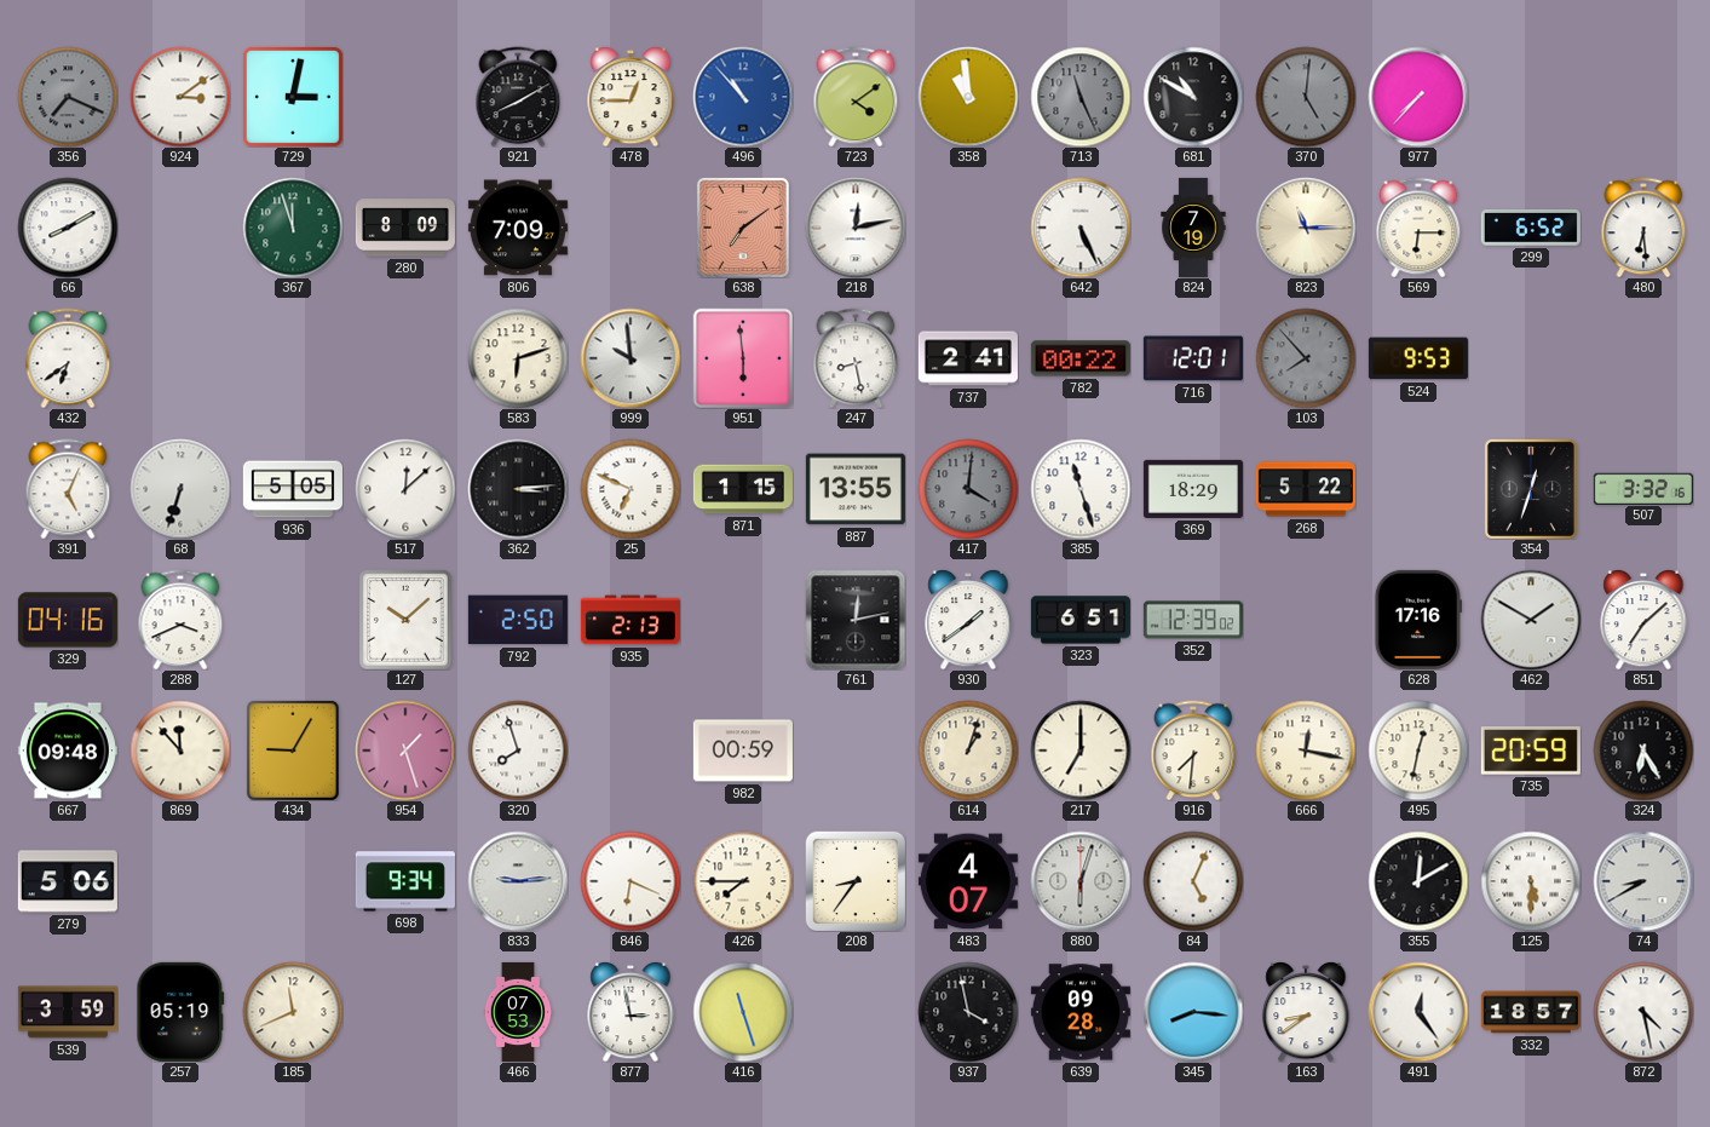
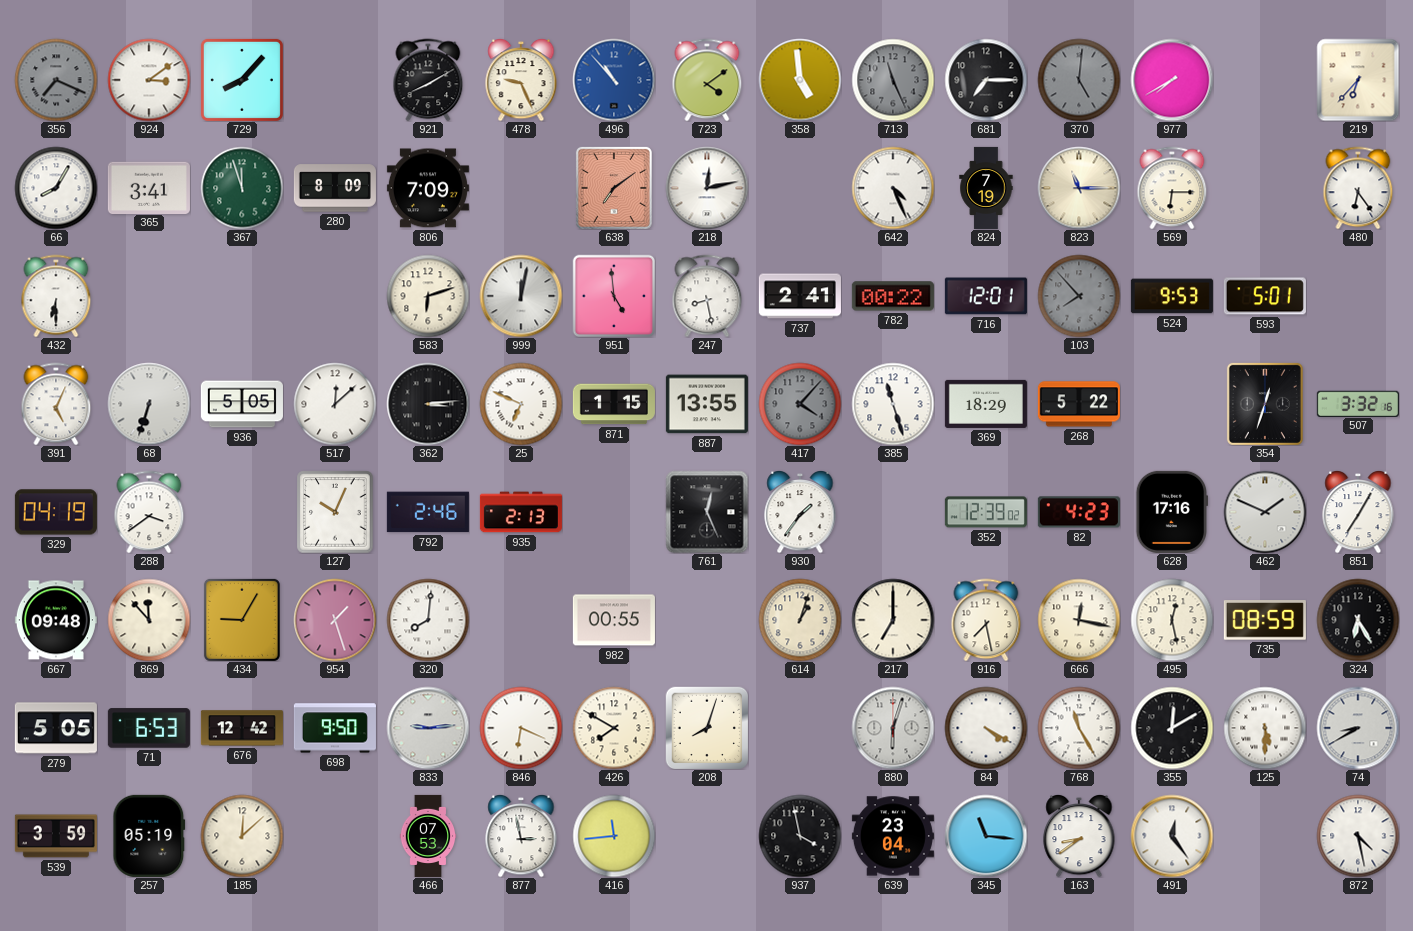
729: 3:02 -> 8:07
478: 12:45 -> 9:26
358: 10:59 -> 4:59
681: 10:50 -> 7:15
977: 7:37 -> 7:40
219: none -> 6:37
66: 8:10 -> 8:05
365: none -> 3:41
642: 5:26 -> 4:26
299: 6:52 -> none
480: 6:29 -> 6:24
432: 6:39 -> 6:30
999: 9:59 -> 12:02
951: 5:59 -> 4:59
593: none -> 5:01
417: 4:01 -> 4:07
329: 04:16 -> 04:19
288: 3:41 -> 3:39
127: 10:08 -> 10:04
792: 2:50 -> 2:46
761: 12:13 -> 12:26
930: 1:39 -> 1:36
323: 6:51 -> none
82: none -> 4:23
462: 1:50 -> 1:49
851: 7:08 -> 7:05
320: 7:57 -> 8:01
982: 00:59 -> 00:55
916: 7:31 -> 7:28
495: 12:32 -> 12:28
735: 20:59 -> 08:59
279: 5:06 -> 5:05
71: none -> 6:53
676: none -> 12:42
698: 9:34 -> 9:50
426: 7:45 -> 7:50
208: 8:36 -> 8:03
483: 4:07 -> none
84: 5:04 -> 4:20
768: none -> 11:25
185: 11:41 -> 12:08
416: 11:27 -> 11:44
639: 09:28 -> 23:04
345: 8:16 -> 11:16
332: 18:57 -> none
